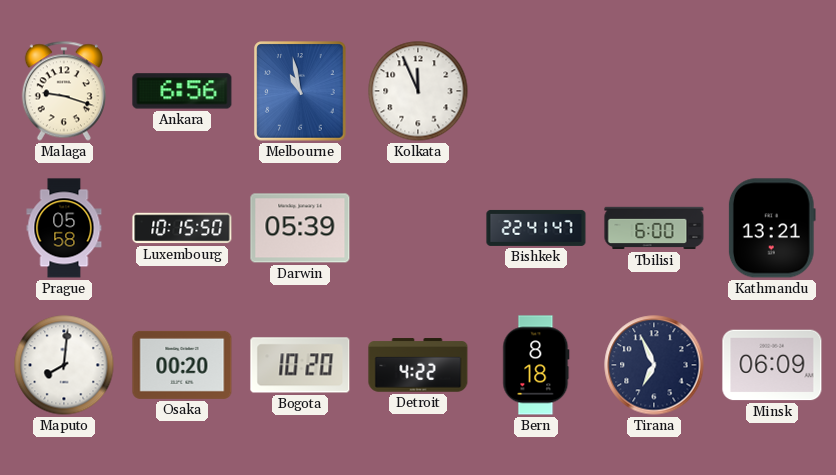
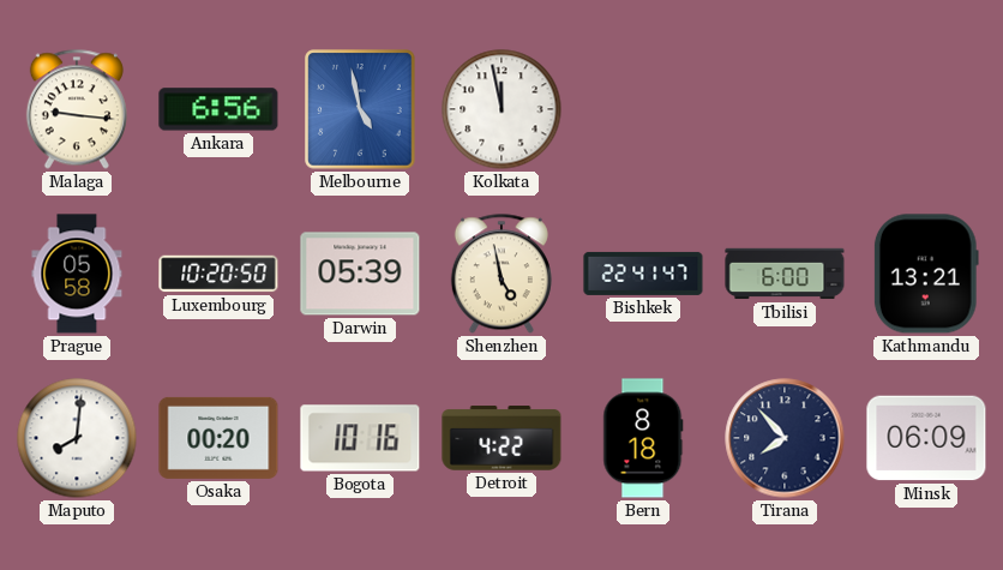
Malaga: 9:18 -> 9:16
Melbourne: 10:58 -> 4:58
Kolkata: 11:56 -> 11:58
Luxembourg: 10:15 -> 10:20
Shenzhen: none -> 4:58
Bogota: 10:20 -> 10:16
Tirana: 6:56 -> 7:53
